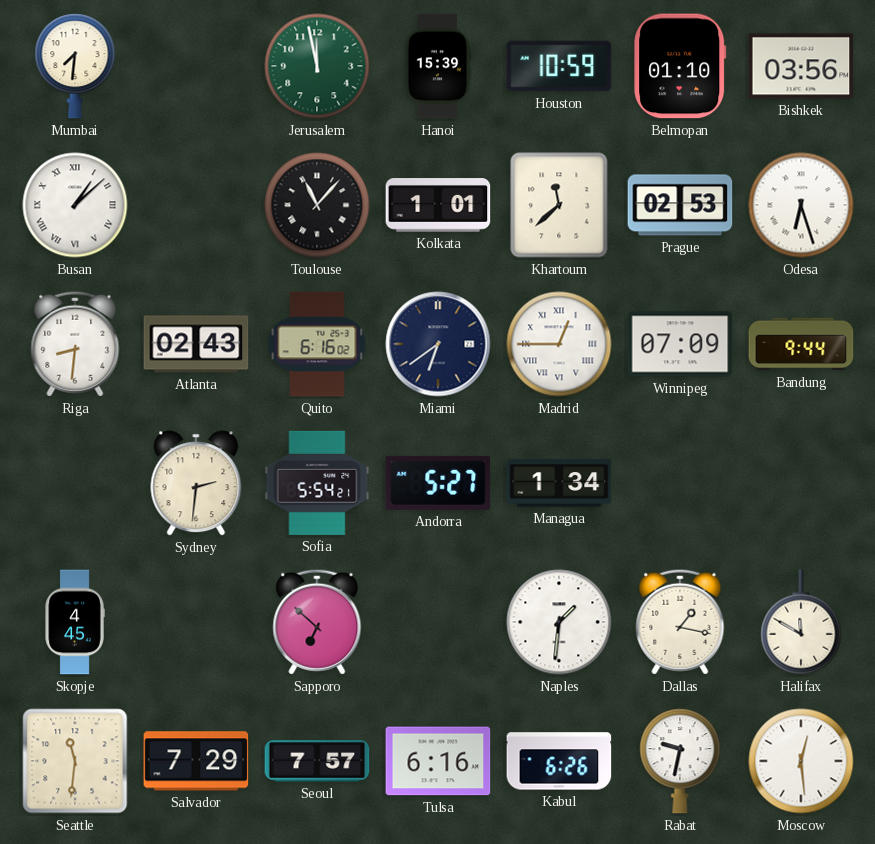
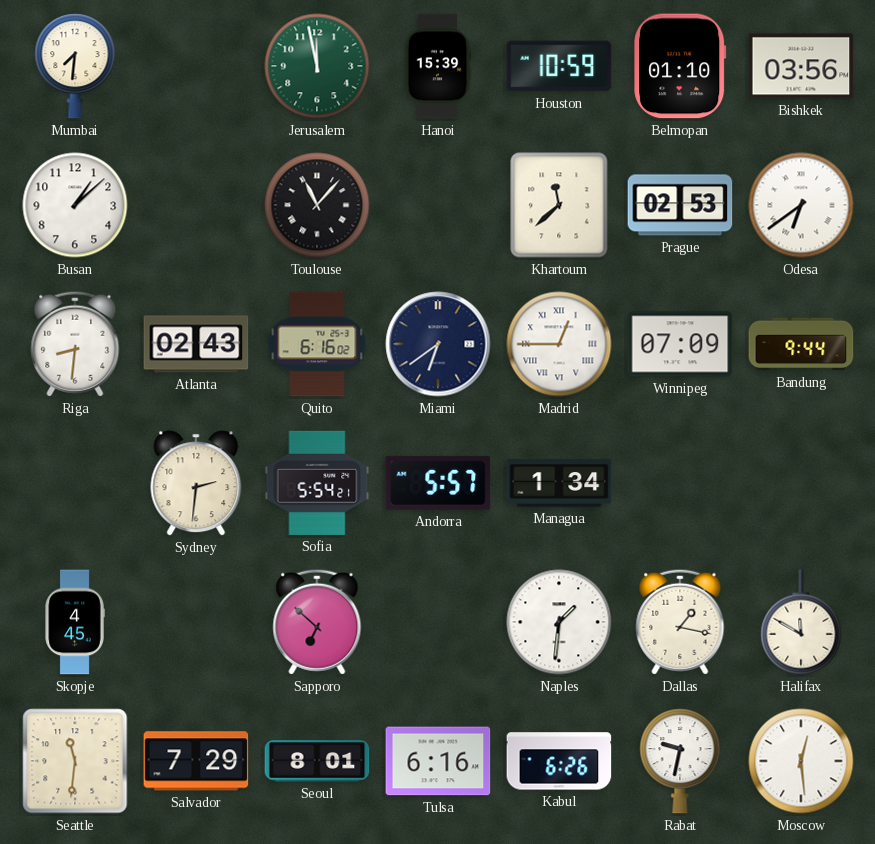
Busan numerals: Roman -> Arabic
Kolkata: 1:01 -> none
Odesa: 6:27 -> 6:39
Andorra: 5:27 -> 5:57
Seoul: 7:57 -> 8:01
